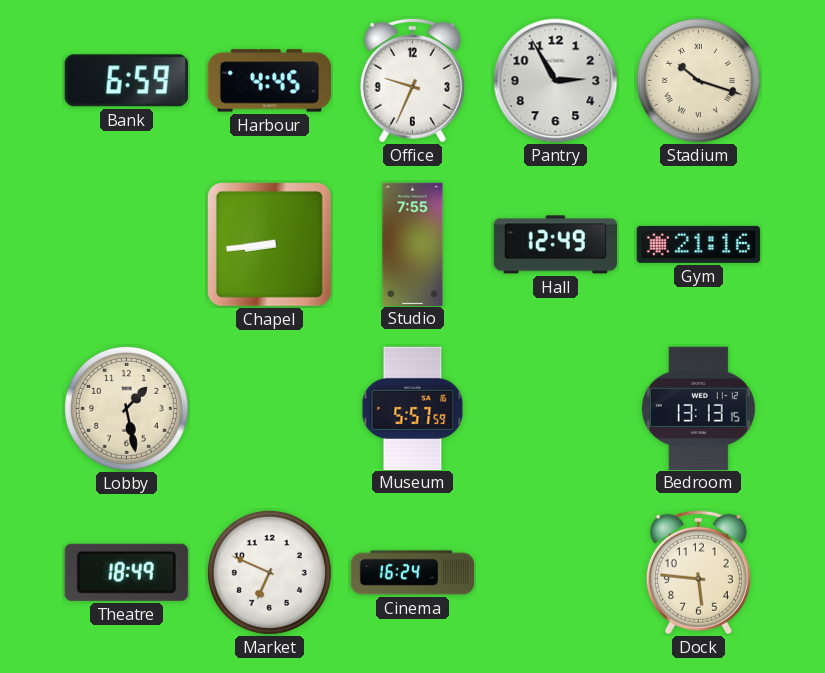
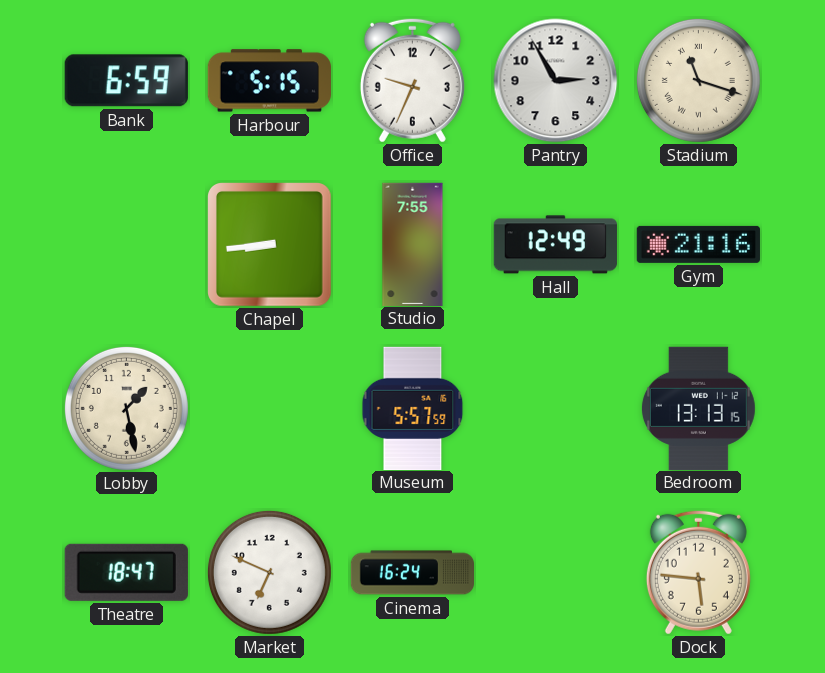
Harbour: 4:45 -> 5:15
Stadium: 10:18 -> 11:18
Theatre: 18:49 -> 18:47
